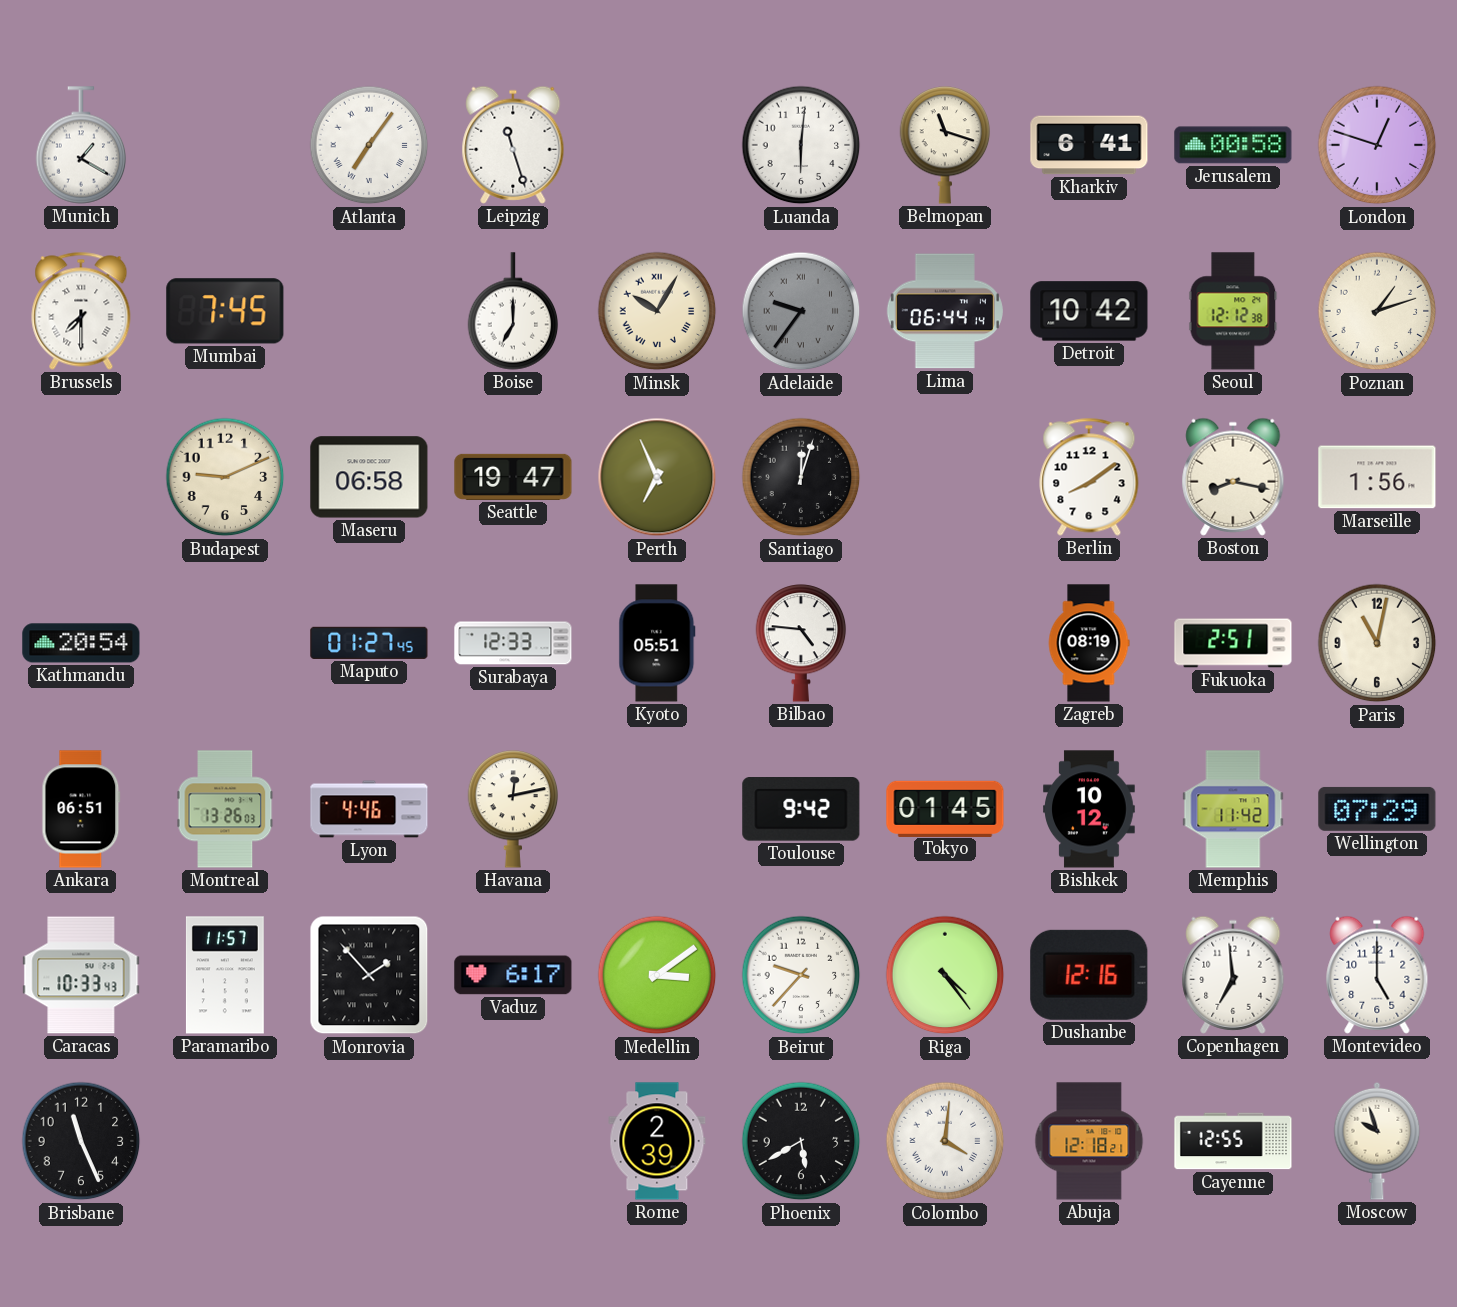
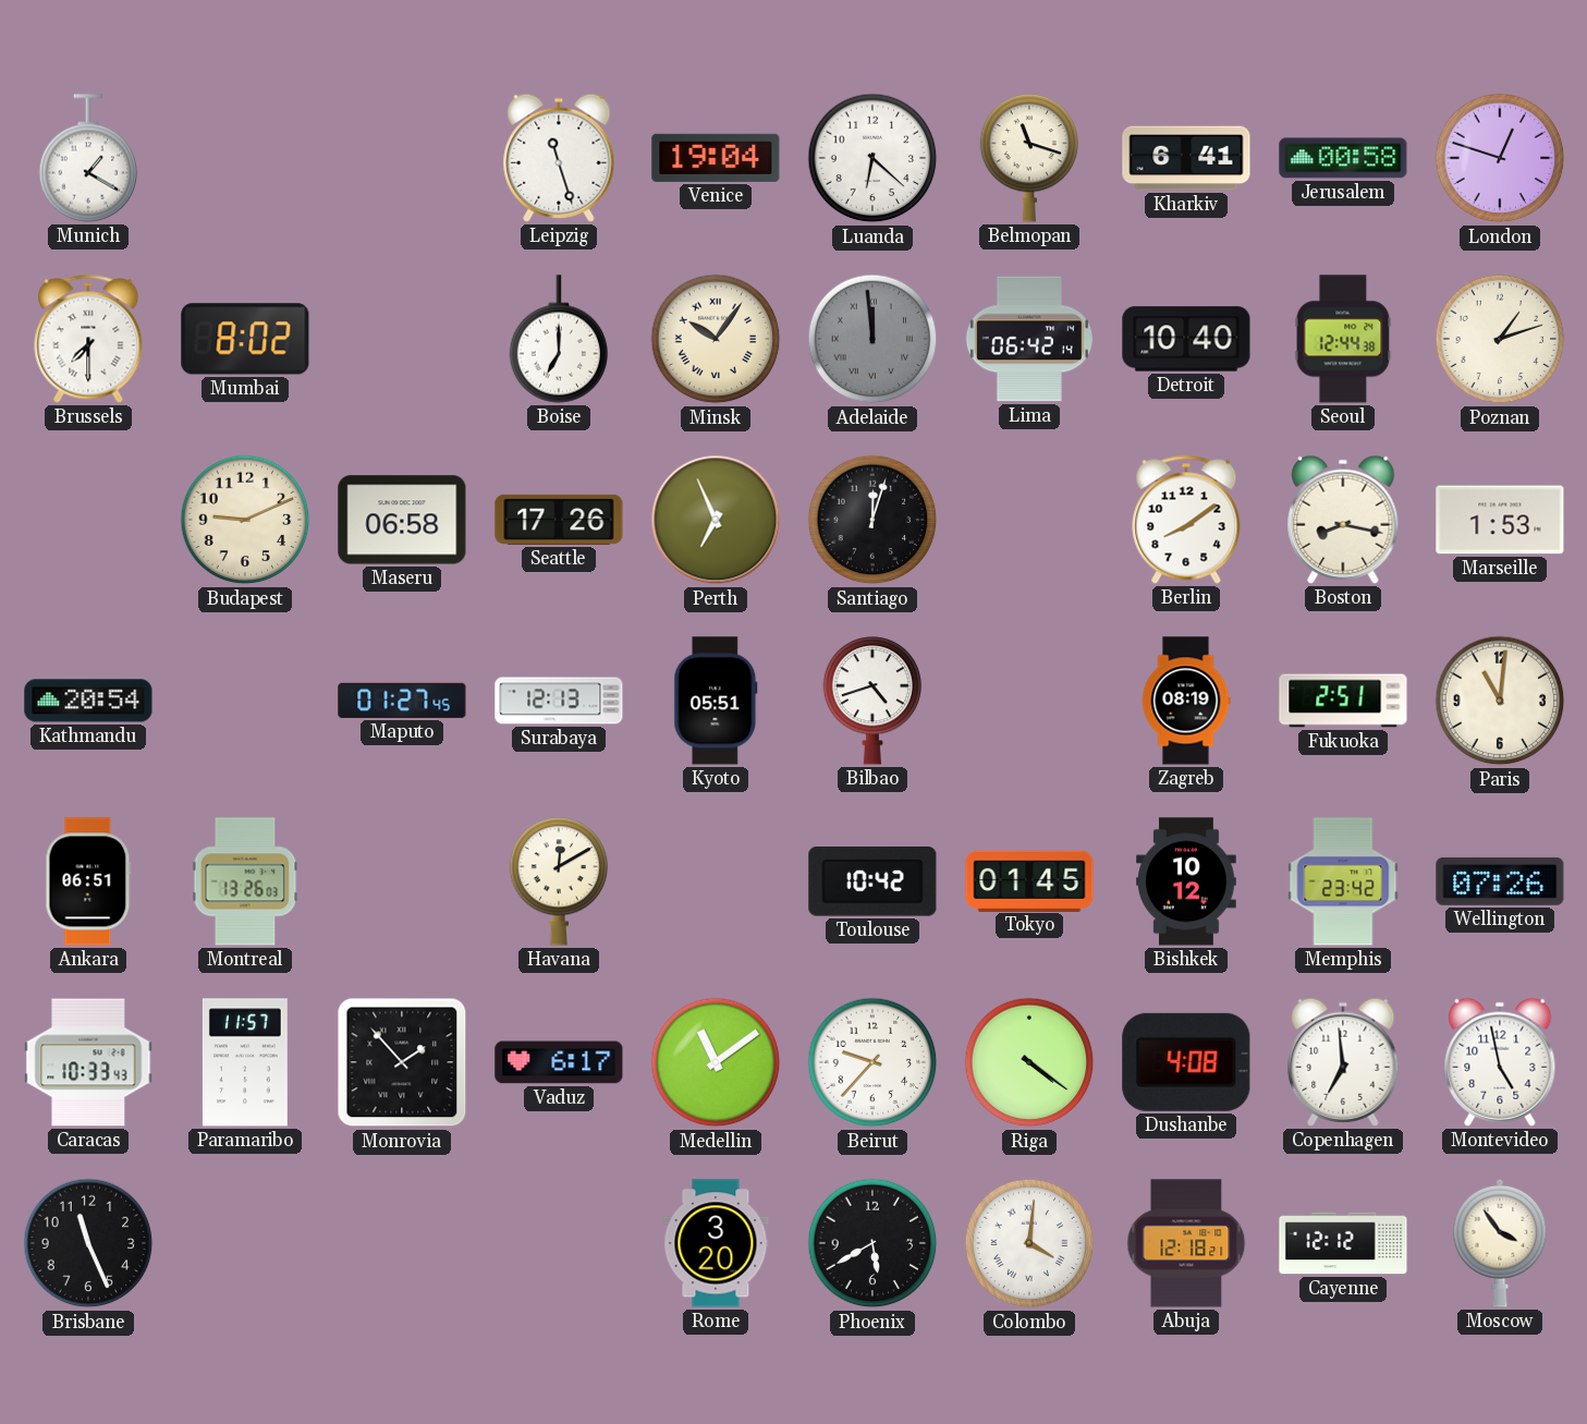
Atlanta: 7:06 -> none
Venice: none -> 19:04
Luanda: 6:01 -> 6:22
Mumbai: 7:45 -> 8:02
Minsk: 10:05 -> 10:06
Adelaide: 9:36 -> 11:59
Lima: 06:44 -> 06:42
Detroit: 10:42 -> 10:40
Seoul: 12:12 -> 12:44
Seattle: 19:47 -> 17:26
Marseille: 1:56 -> 1:53
Surabaya: 12:33 -> 12:13
Bilbao: 4:46 -> 4:42
Paris: 11:02 -> 11:01
Lyon: 4:46 -> none
Havana: 12:13 -> 12:10
Toulouse: 9:42 -> 10:42
Memphis: 11:42 -> 23:42
Wellington: 07:29 -> 07:26
Medellin: 3:09 -> 11:09
Riga: 4:24 -> 4:21
Dushanbe: 12:16 -> 4:08
Montevideo: 5:00 -> 4:58
Rome: 2:39 -> 3:20
Cayenne: 12:55 -> 12:12
Moscow: 9:57 -> 3:54
